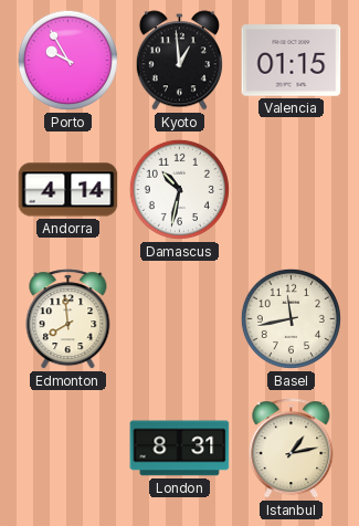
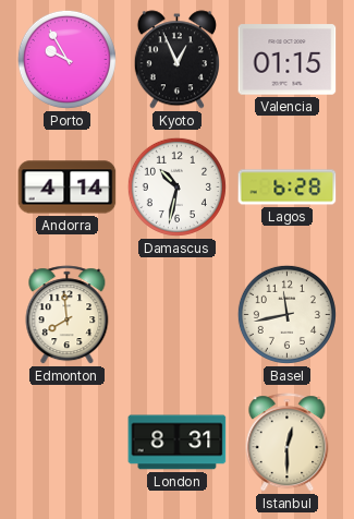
Kyoto: 12:59 -> 12:56
Lagos: none -> 6:28
Istanbul: 1:13 -> 12:30
